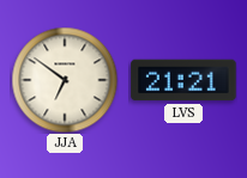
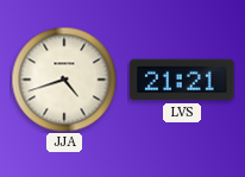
JJA: 6:51 -> 4:42
